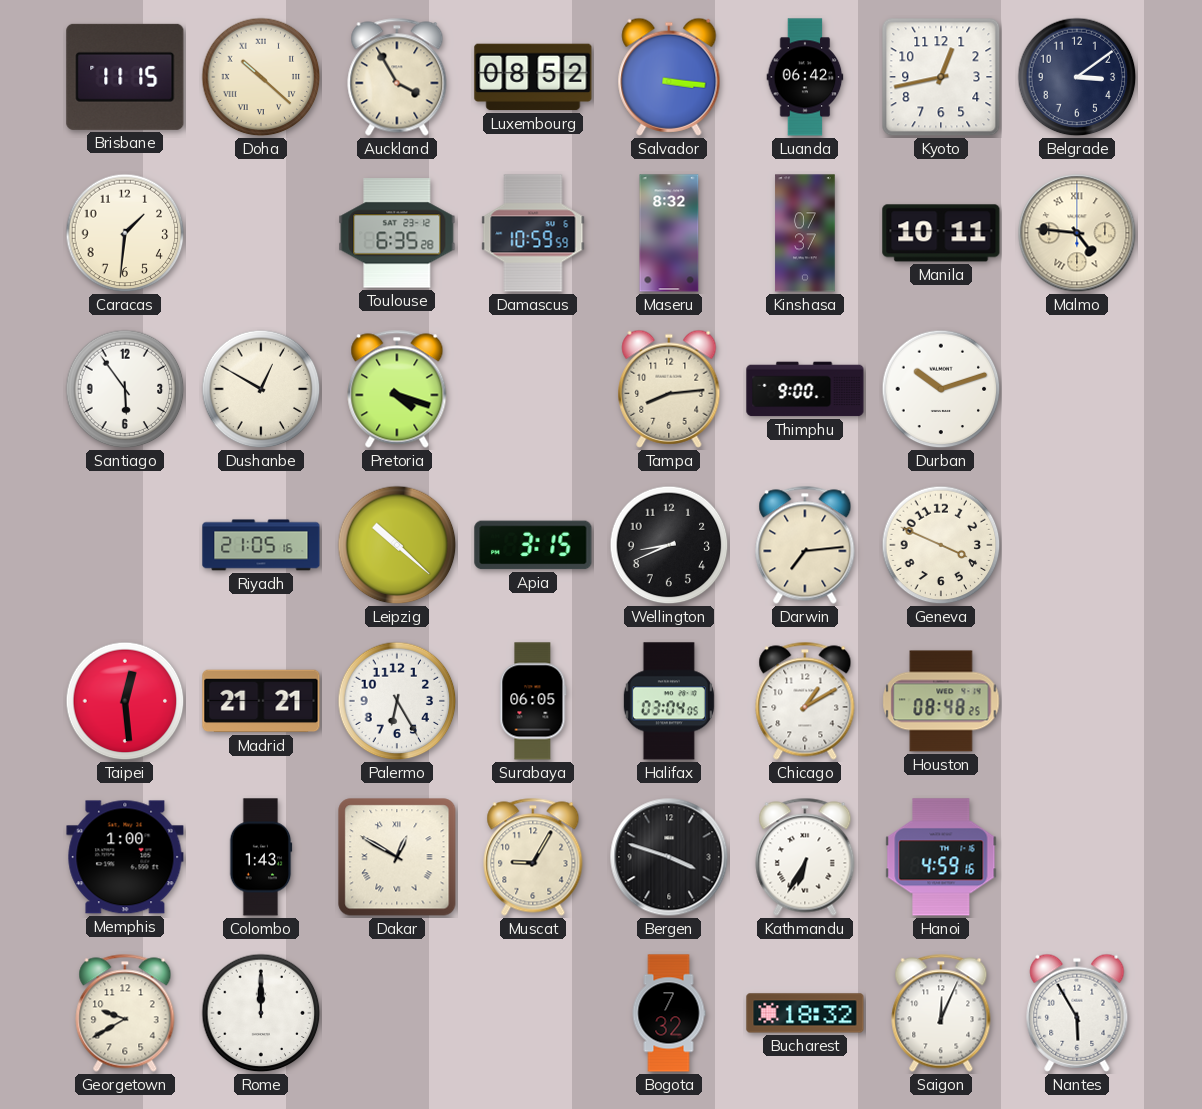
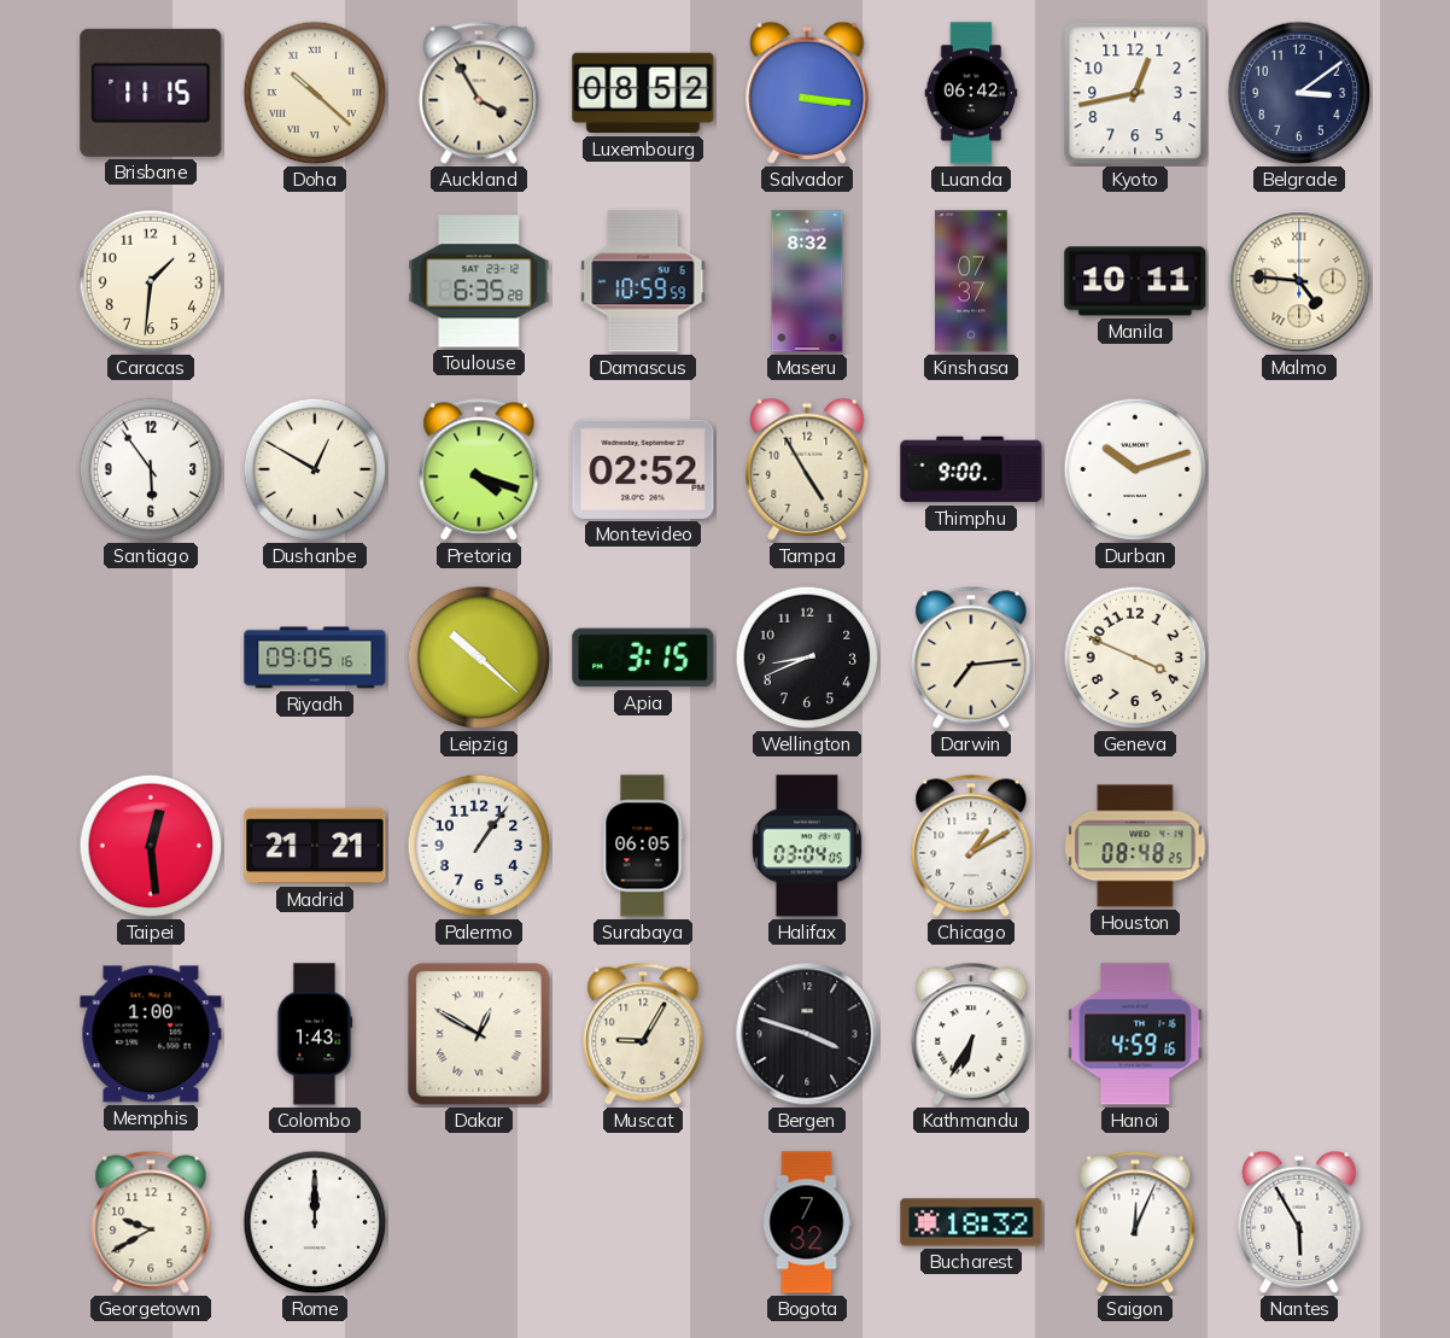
Montevideo: none -> 02:52
Tampa: 8:14 -> 4:55
Riyadh: 21:05 -> 09:05
Palermo: 6:25 -> 1:06
